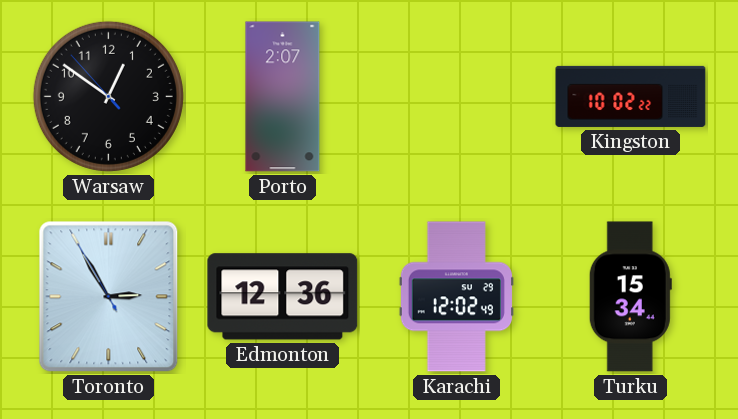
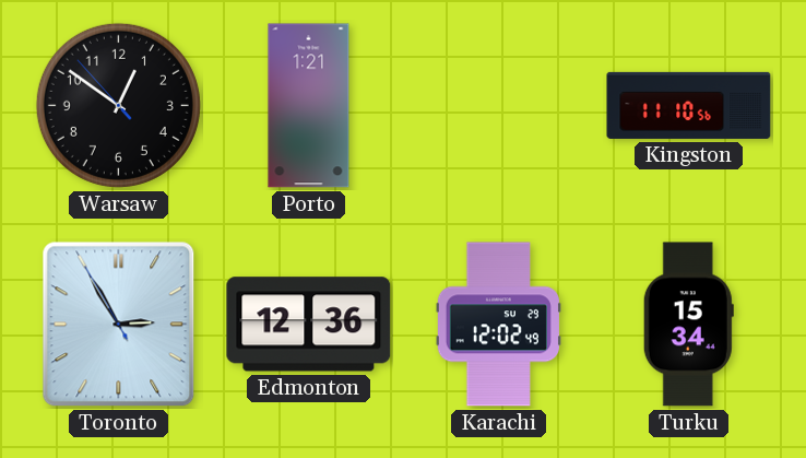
Porto: 2:07 -> 1:21
Kingston: 10:02 -> 11:10
